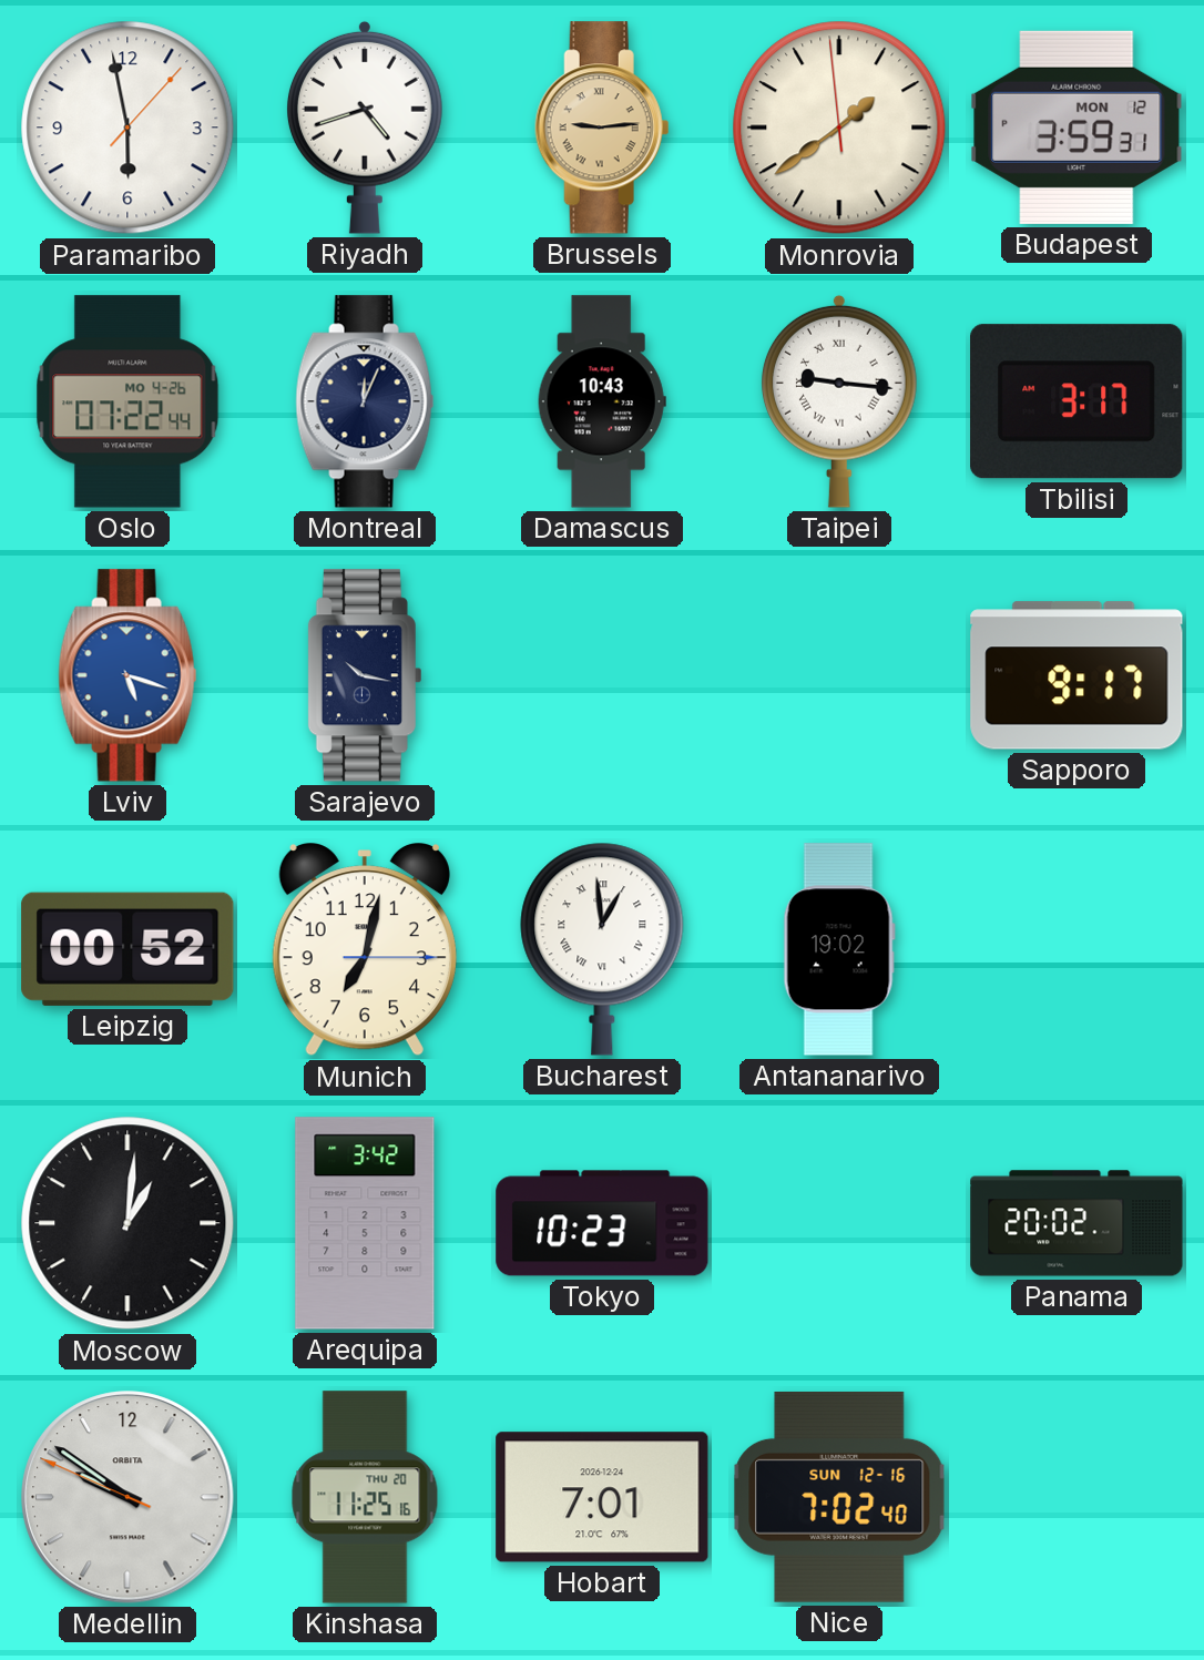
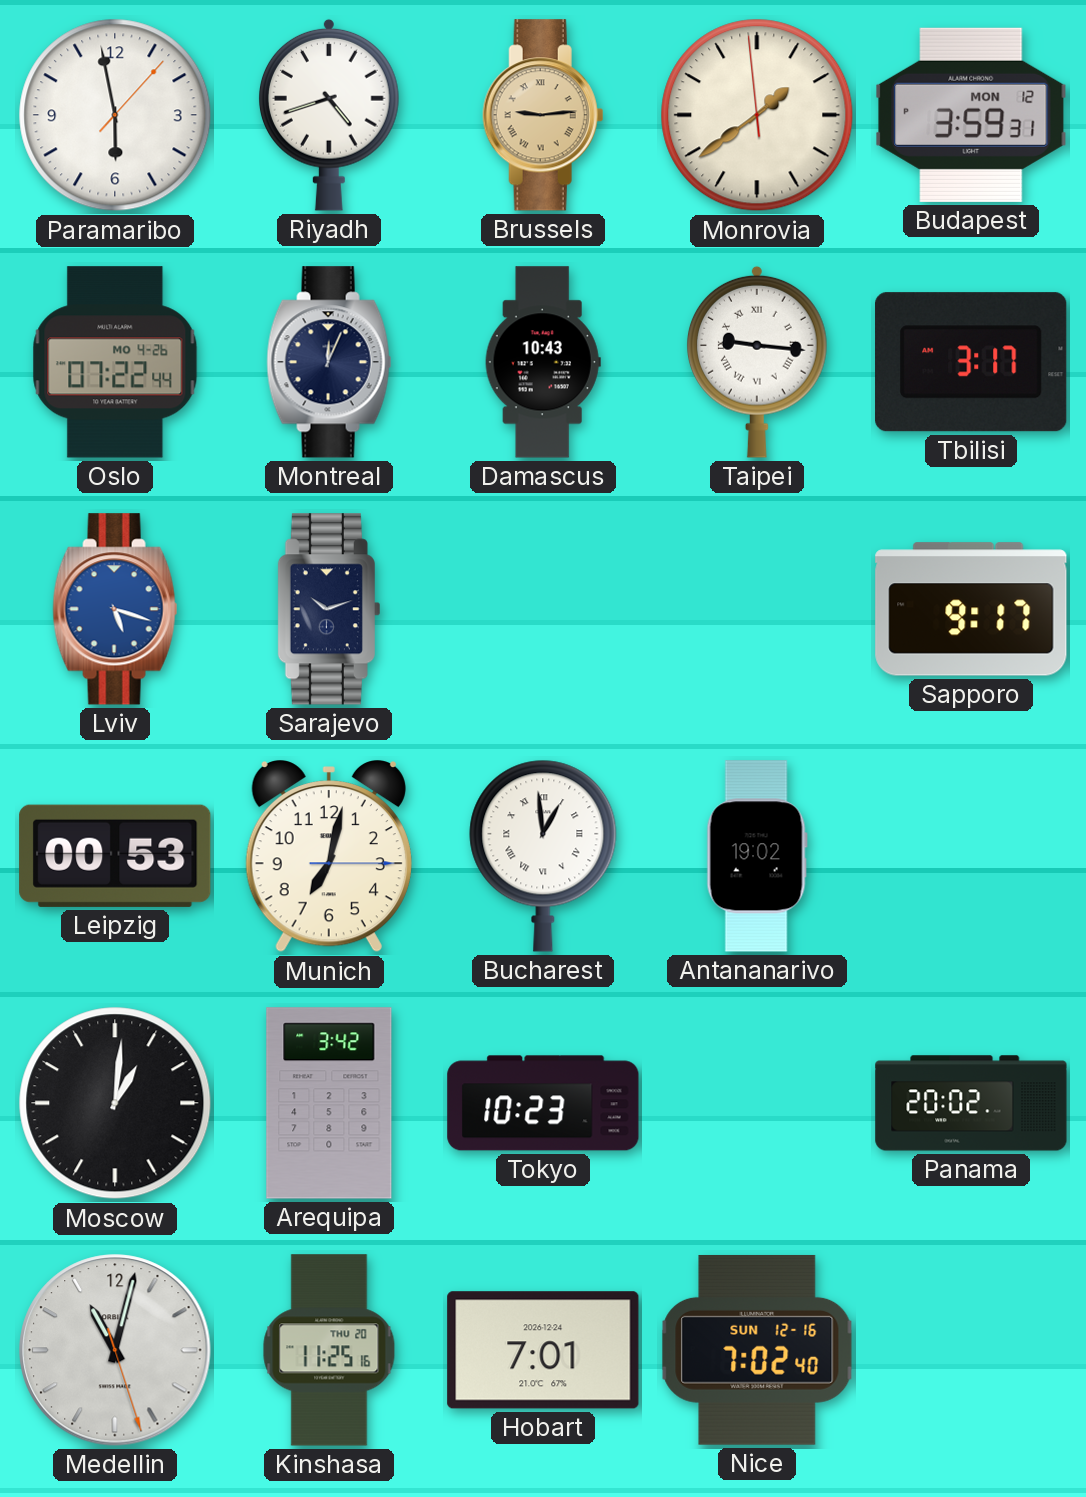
Sarajevo: 10:17 -> 10:12
Leipzig: 00:52 -> 00:53
Medellin: 9:50 -> 11:02
